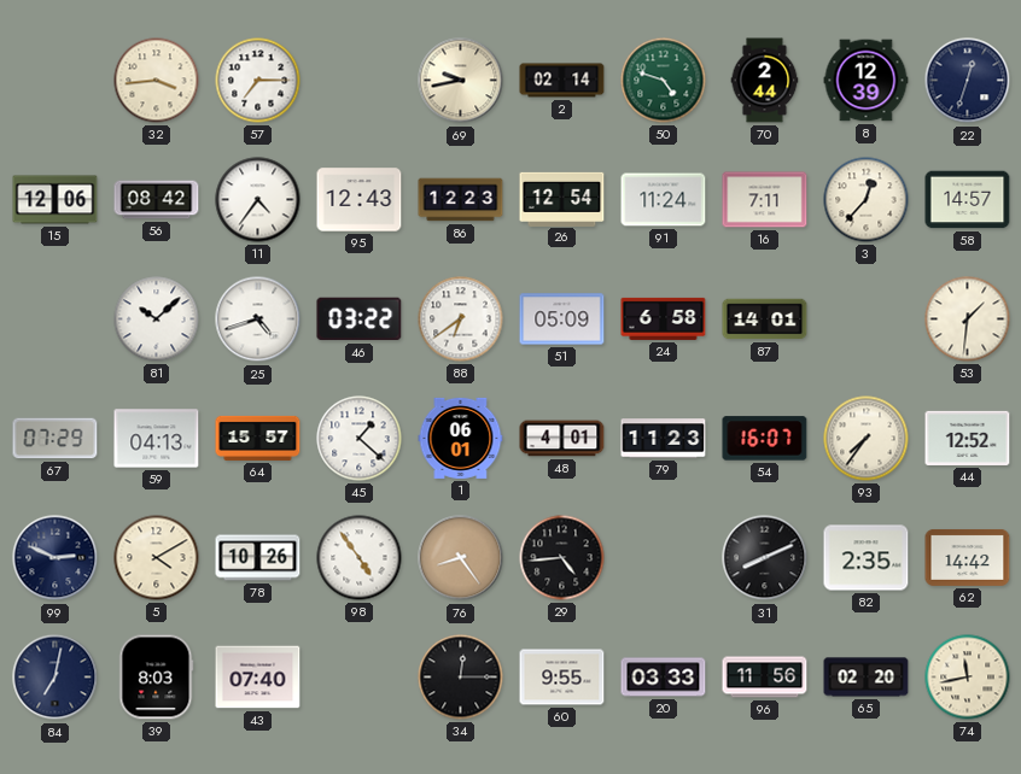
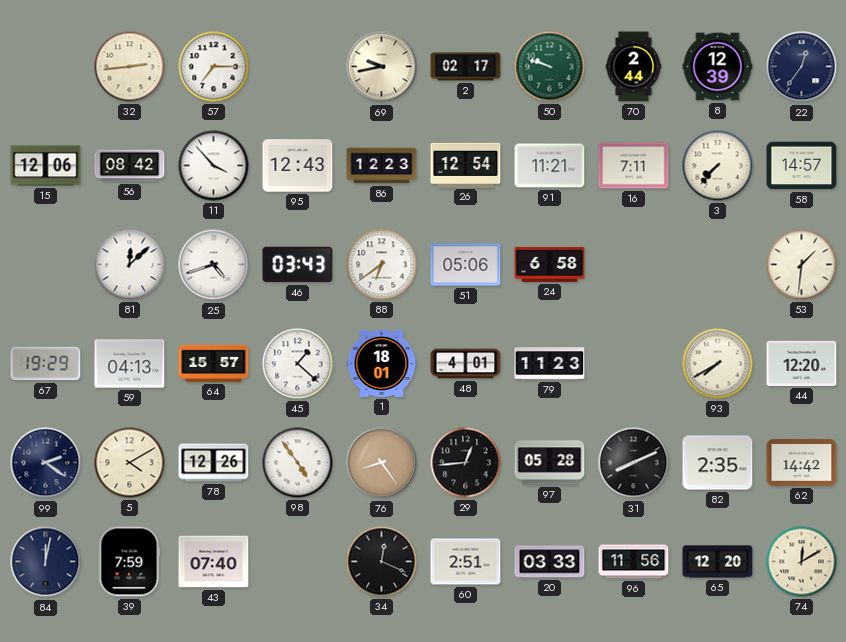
32: 3:44 -> 2:44
2: 02:14 -> 02:17
50: 4:48 -> 9:48
22: 12:33 -> 12:36
11: 4:36 -> 3:53
91: 11:24 -> 11:21
3: 12:37 -> 7:37
81: 10:08 -> 12:08
46: 03:22 -> 03:43
51: 05:09 -> 05:06
87: 14:01 -> none
67: 07:29 -> 19:29
1: 06:01 -> 18:01
54: 16:07 -> none
93: 7:36 -> 7:40
44: 12:52 -> 12:20
99: 2:49 -> 2:21
78: 10:26 -> 12:26
29: 4:44 -> 12:44
97: none -> 05:28
84: 7:02 -> 12:02
39: 8:03 -> 7:59
34: 12:15 -> 12:19
60: 9:55 -> 2:51
65: 02:20 -> 12:20
74: 11:43 -> 12:10
